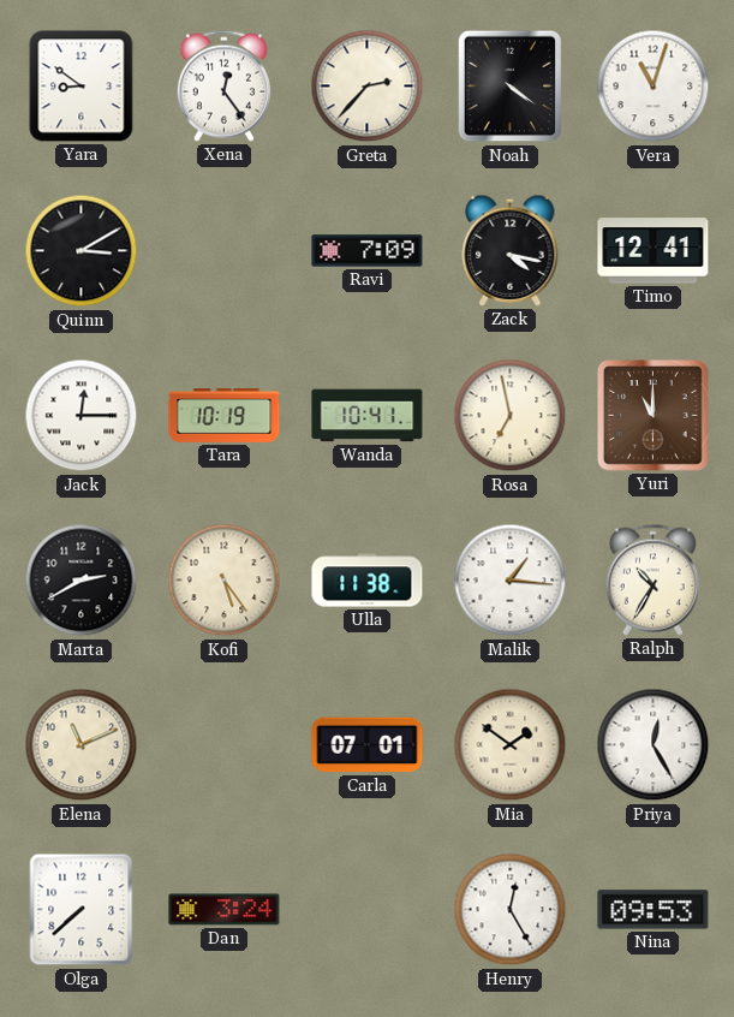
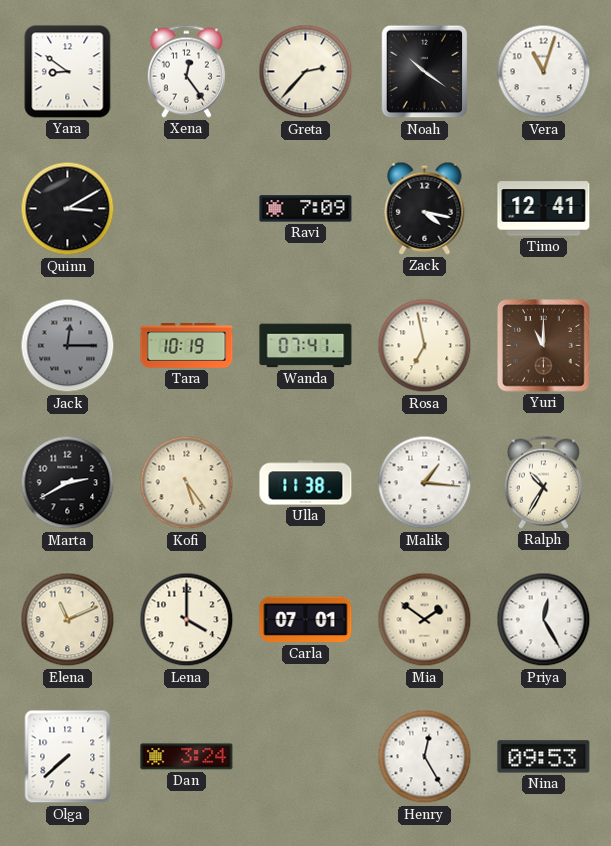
Noah: 4:21 -> 10:21
Jack dial: white -> grey
Wanda: 10:41 -> 07:41
Lena: none -> 4:00
